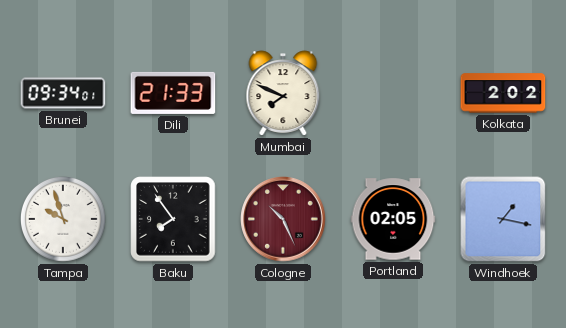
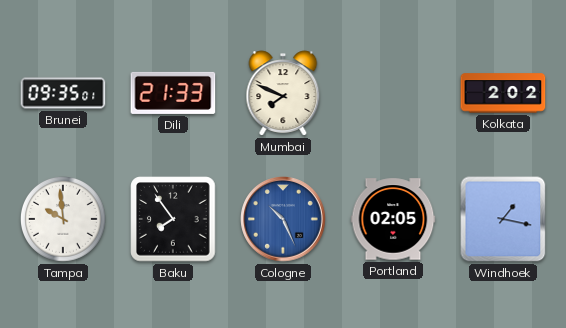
Brunei: 09:34 -> 09:35
Tampa: 9:57 -> 9:59
Cologne dial: burgundy -> blue
